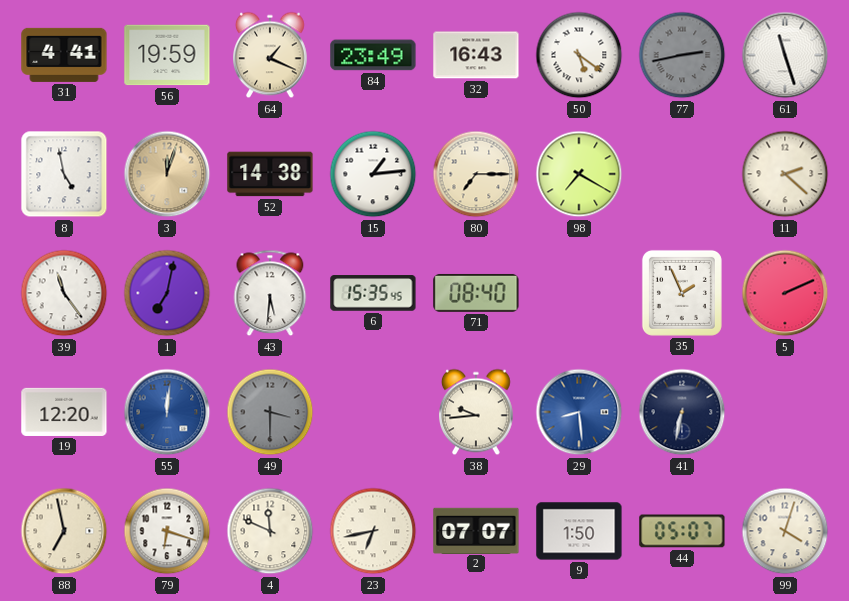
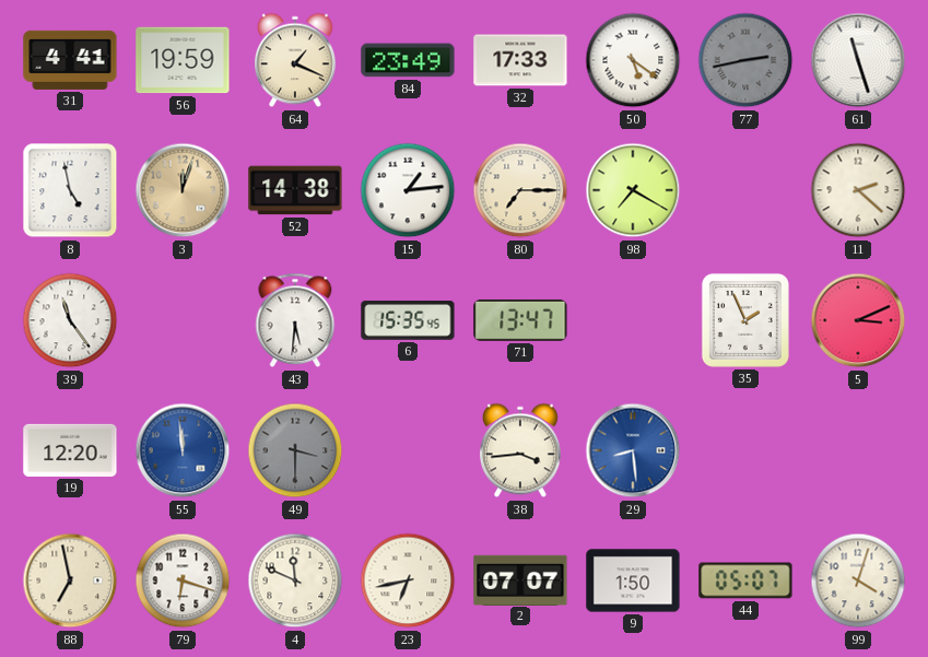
32: 16:43 -> 17:33
1: 7:02 -> none
71: 08:40 -> 13:47
5: 2:11 -> 3:11
55: 12:01 -> 11:59
38: 9:44 -> 3:44
41: 6:32 -> none
